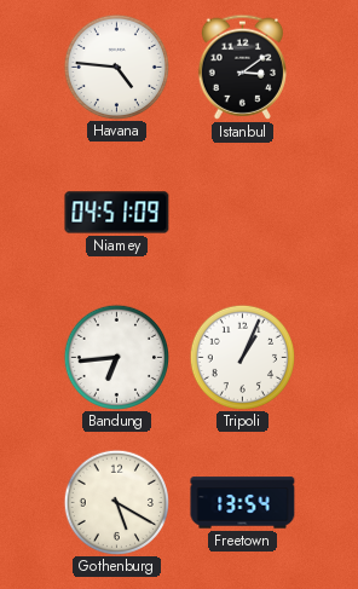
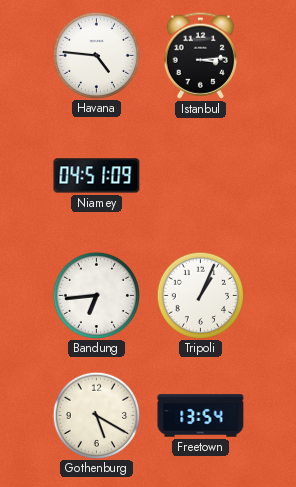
Istanbul: 3:09 -> 3:14
